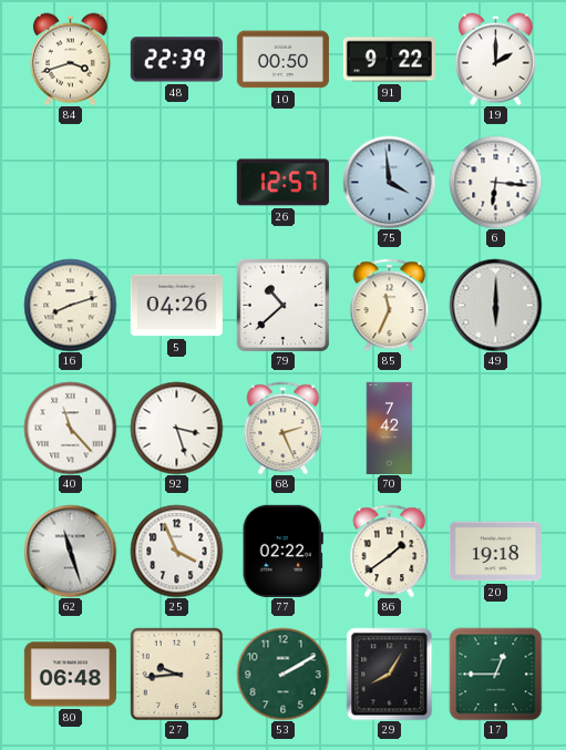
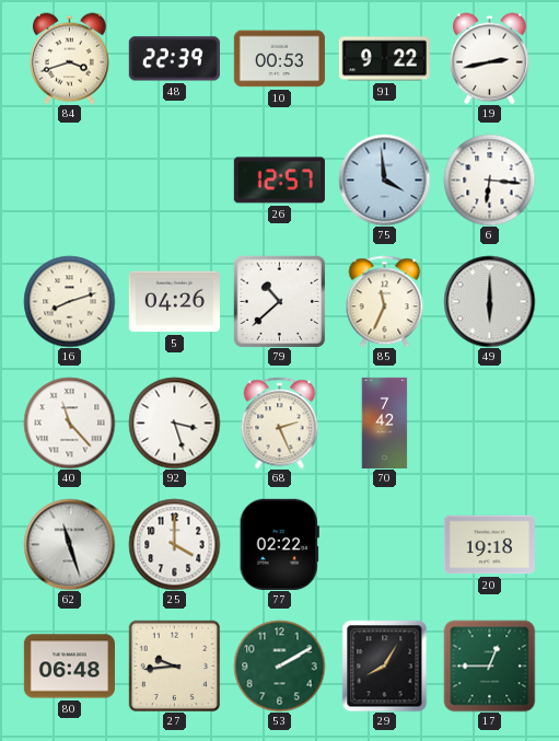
10: 00:50 -> 00:53
19: 2:00 -> 2:43
25: 3:56 -> 4:00
86: 1:39 -> none
